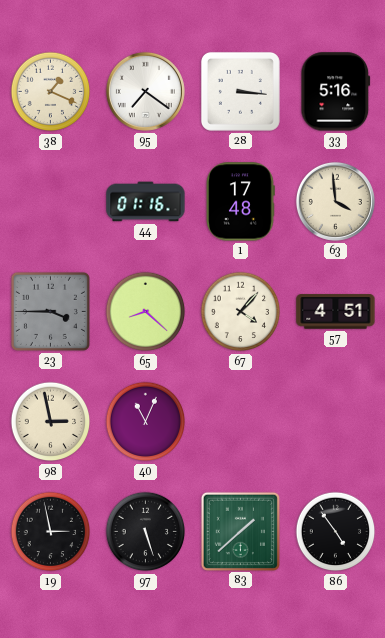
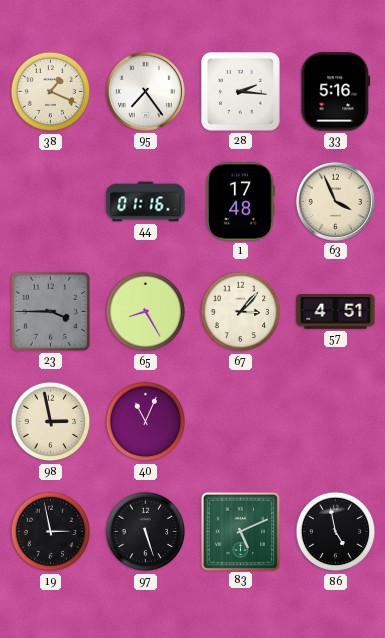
95: 7:21 -> 7:24
28: 3:16 -> 2:16
63: 3:59 -> 3:56
65: 8:22 -> 8:25
67: 4:07 -> 3:07
83: 1:38 -> 5:11
86: 4:54 -> 4:58
